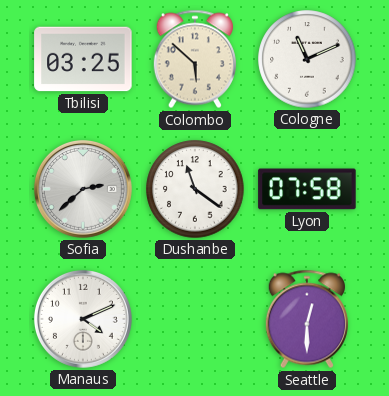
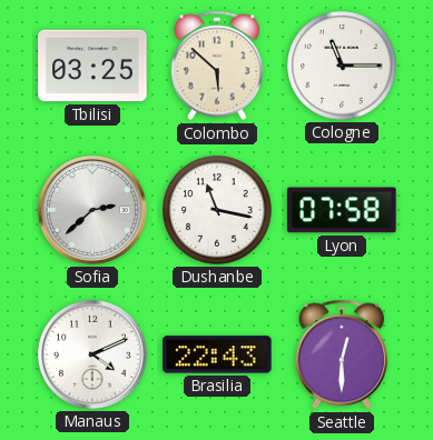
Cologne: 11:11 -> 11:15
Dushanbe: 11:21 -> 11:17
Brasilia: none -> 22:43
